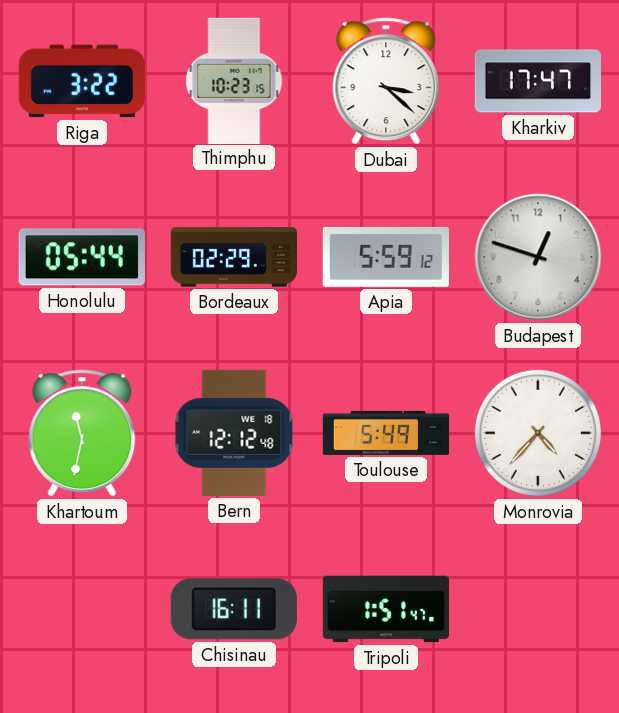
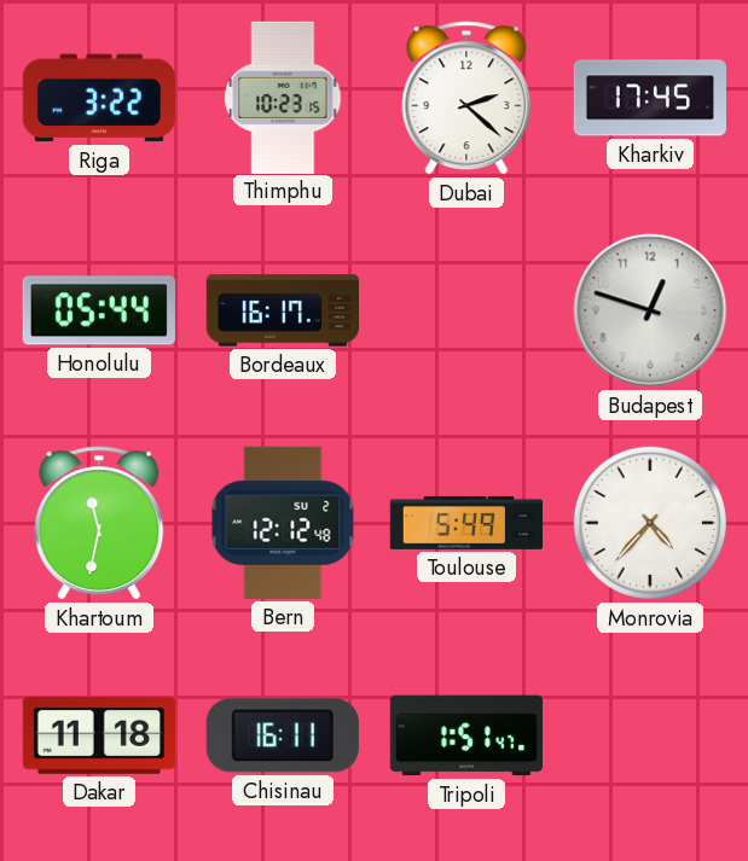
Dubai: 3:22 -> 2:22
Kharkiv: 17:47 -> 17:45
Bordeaux: 02:29 -> 16:17
Apia: 5:59 -> none
Bern date: WE 18 -> SU 2
Dakar: none -> 11:18
